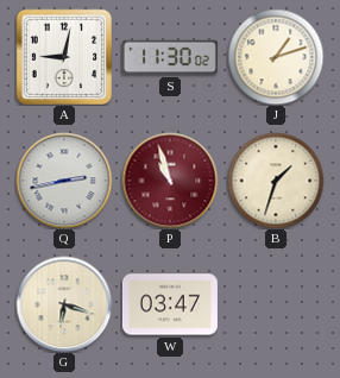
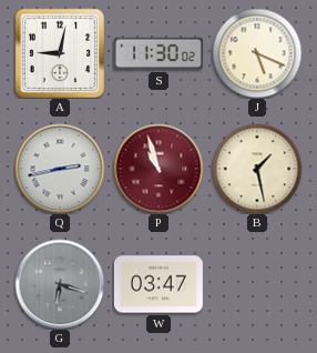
J: 1:12 -> 5:19
B: 1:33 -> 1:28
G dial: cream -> grey
